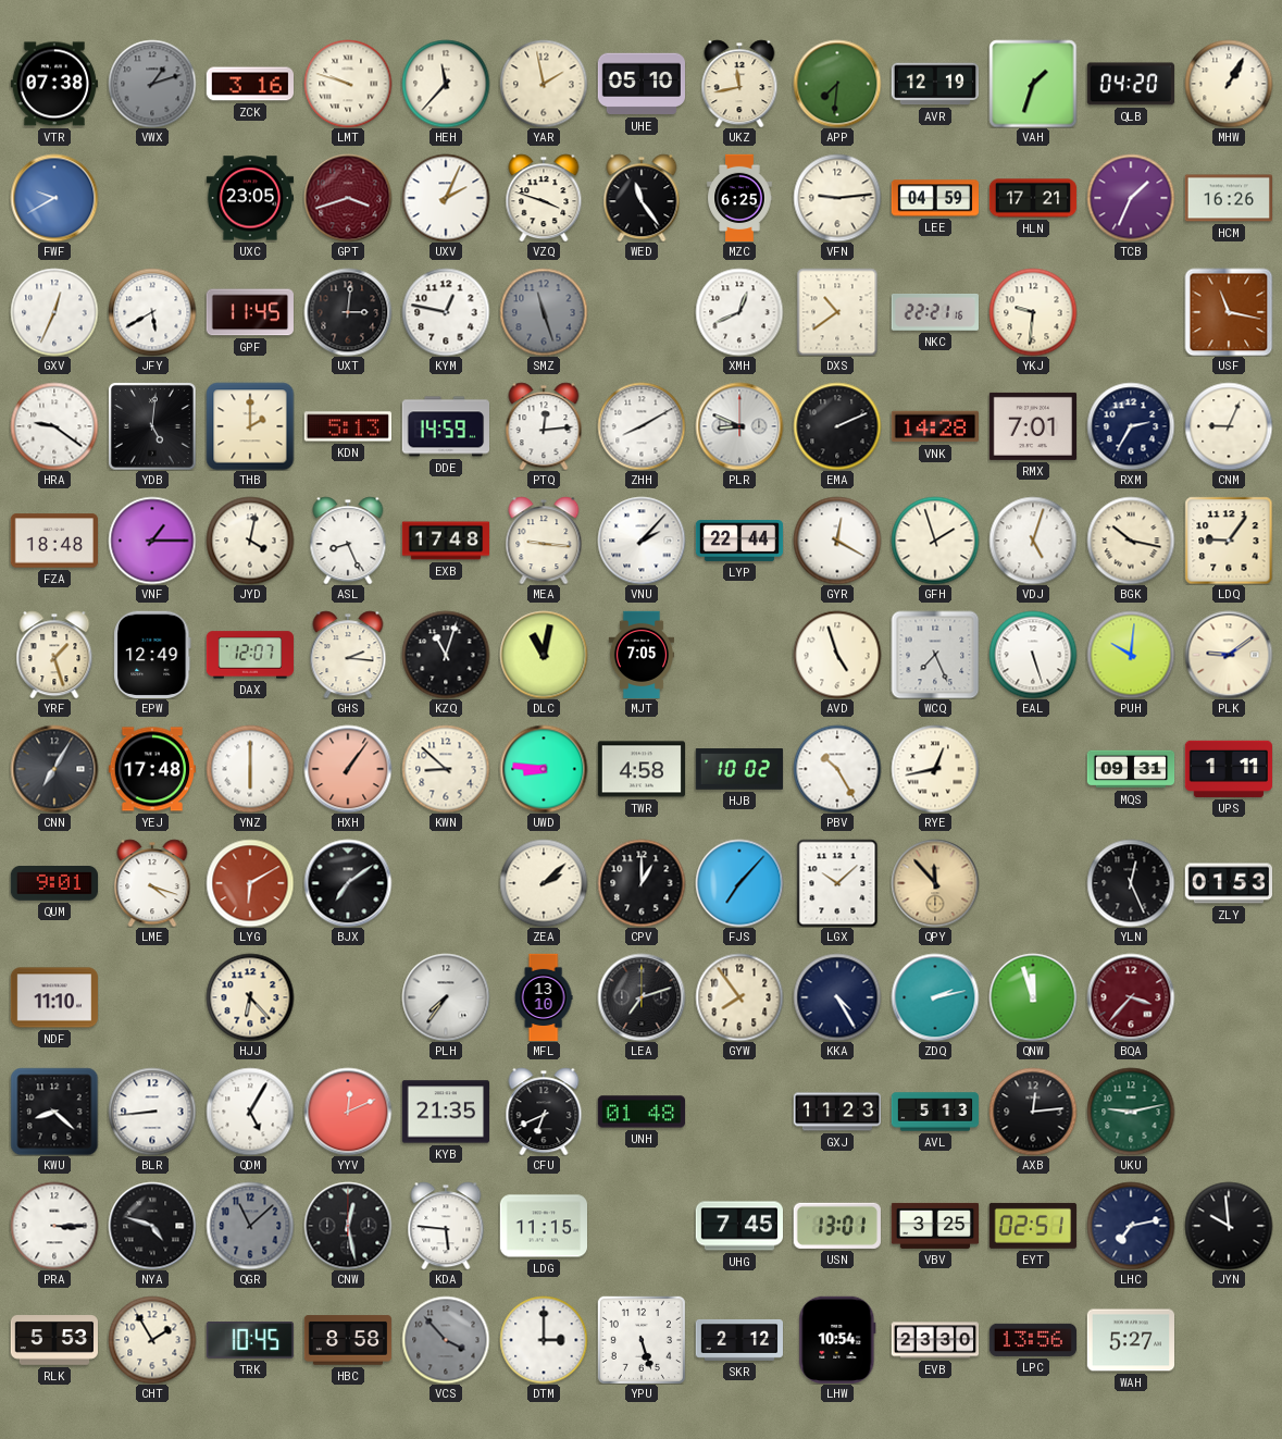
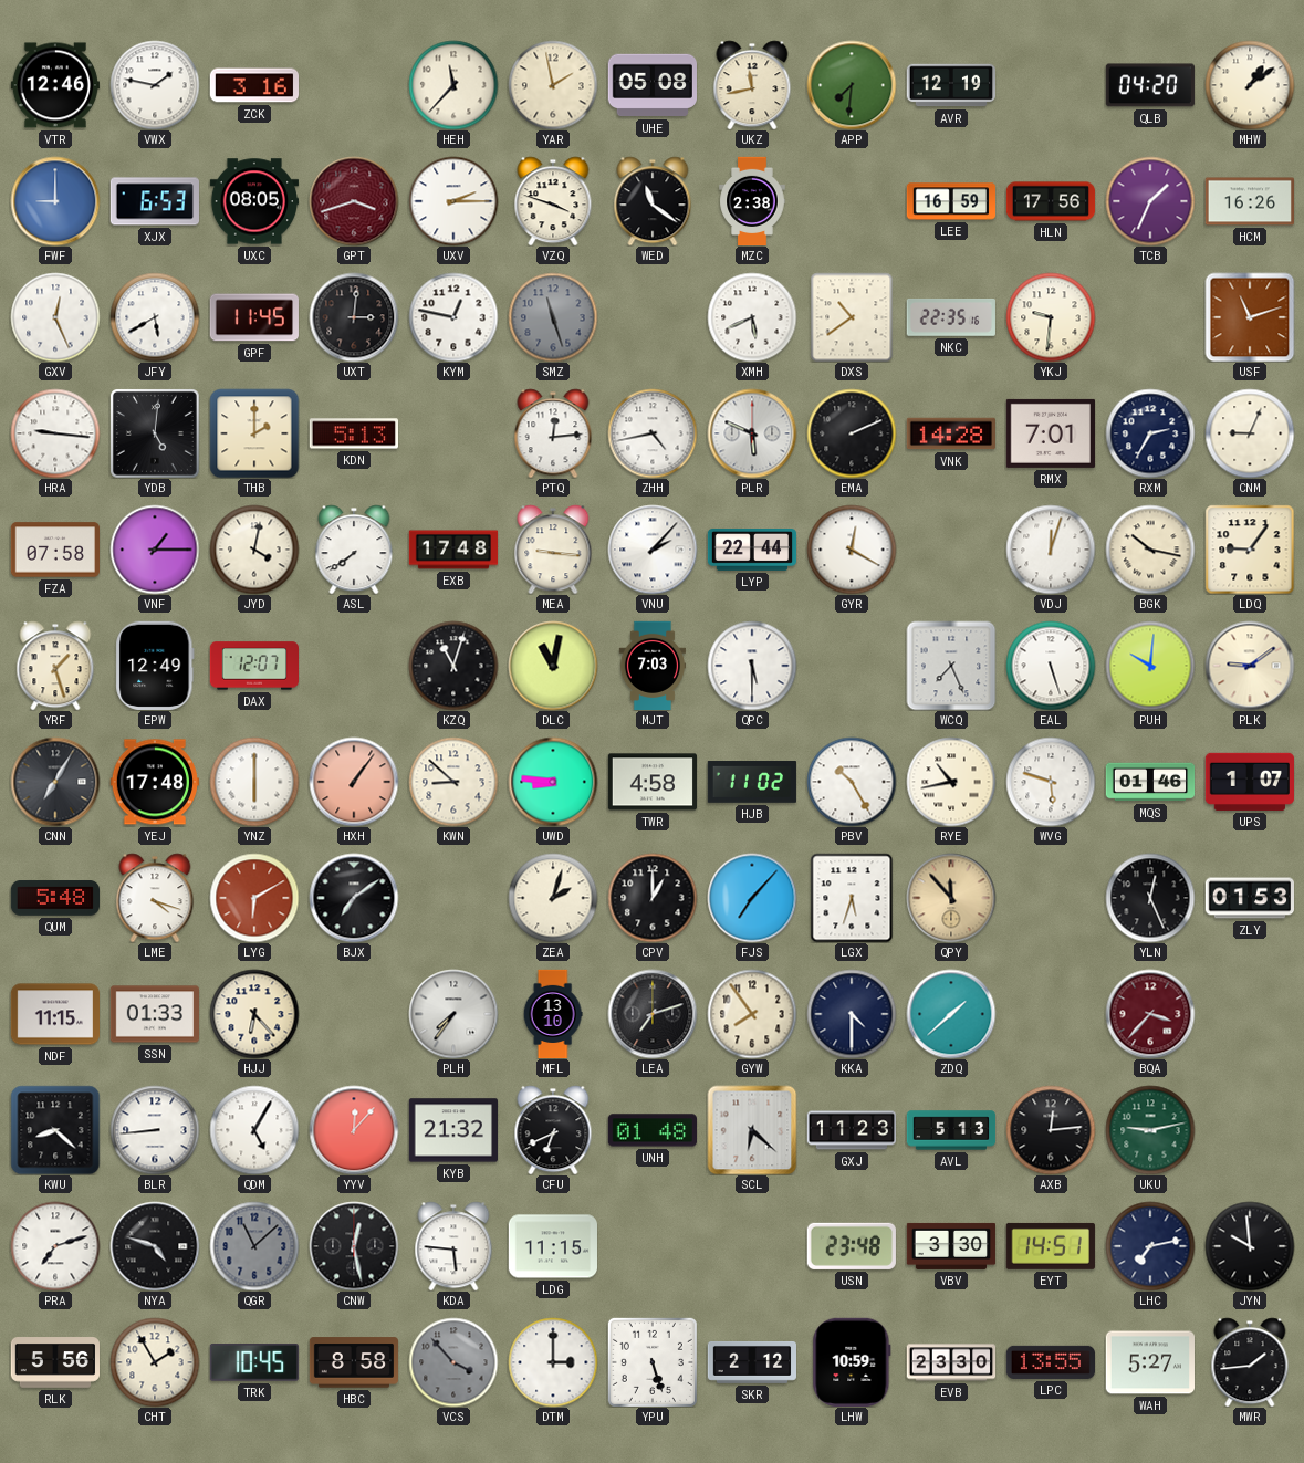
VTR: 07:38 -> 12:46
VWX: 1:12 -> 1:47
VWX dial: grey -> white
LMT: 9:48 -> none
UHE: 05:10 -> 05:08
VAH: 1:33 -> none
MHW: 1:05 -> 1:09
FWF: 9:40 -> 9:00
XJX: none -> 6:53
UXC: 23:05 -> 08:05
UXV: 2:04 -> 2:15
WED: 11:24 -> 11:21
MZC: 6:25 -> 2:38
VFN: 9:14 -> none
LEE: 04:59 -> 16:59
HLN: 17:21 -> 17:56
GXV: 12:34 -> 12:26
XMH: 12:41 -> 5:41
NKC: 22:21 -> 22:35
USF: 11:17 -> 11:12
HRA: 9:21 -> 9:16
DDE: 14:59 -> none
ZHH: 8:10 -> 4:43
PLR: 8:49 -> 5:49
FZA: 18:48 -> 07:58
ASL: 8:26 -> 7:39
GFH: 1:57 -> none
VDJ: 5:03 -> 12:03
GHS: 2:16 -> none
MJT: 7:05 -> 7:03
QPC: none -> 5:30
AVD: 4:57 -> none
HJB: 10:02 -> 11:02
RYE: 12:43 -> 10:43
WVG: none -> 5:48
MQS: 09:31 -> 01:46
UPS: 1:11 -> 1:07
QUM: 9:01 -> 5:48
ZEA: 2:08 -> 2:03
LGX: 10:08 -> 5:33
NDF: 11:10 -> 11:15
SSN: none -> 01:33
KKA: 4:25 -> 4:30
ZDQ: 2:13 -> 1:38
QNW: 11:57 -> none
YYV: 12:11 -> 12:07
KYB: 21:35 -> 21:32
SCL: none -> 6:22
PRA: 3:15 -> 7:12
UHG: 7:45 -> none
USN: 13:01 -> 23:48
VBV: 3:25 -> 3:30
EYT: 02:51 -> 14:51
RLK: 5:53 -> 5:56
LHW: 10:54 -> 10:59
LPC: 13:56 -> 13:55
MWR: none -> 1:44
